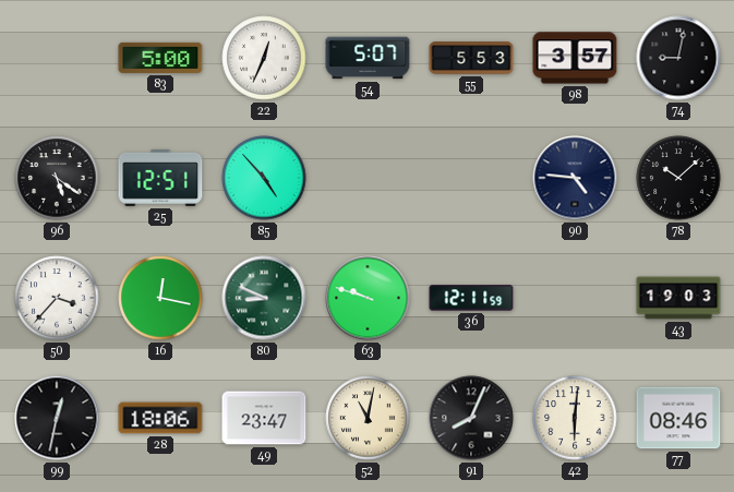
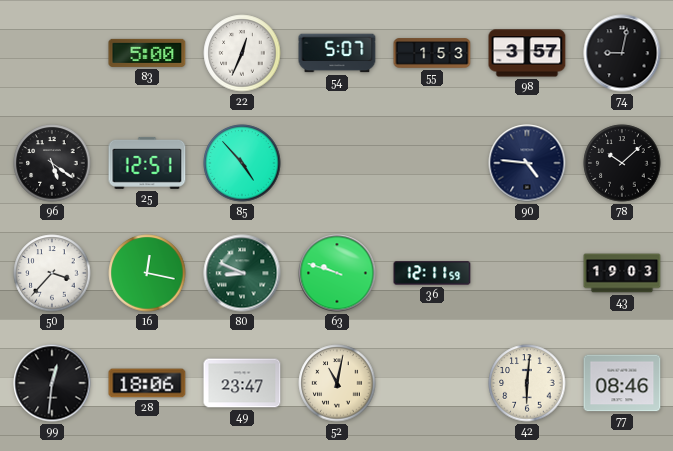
55: 5:53 -> 1:53
99: 12:32 -> 12:31
91: 8:04 -> none
